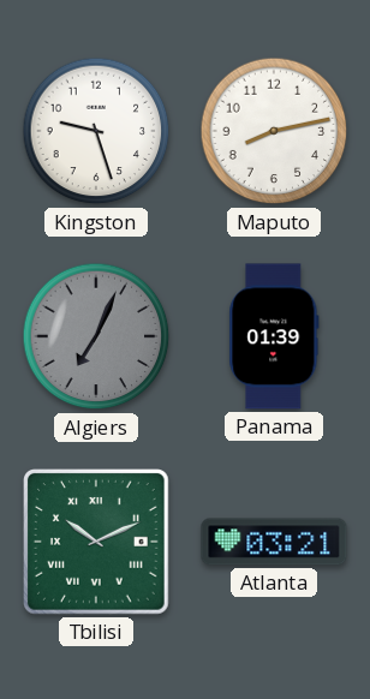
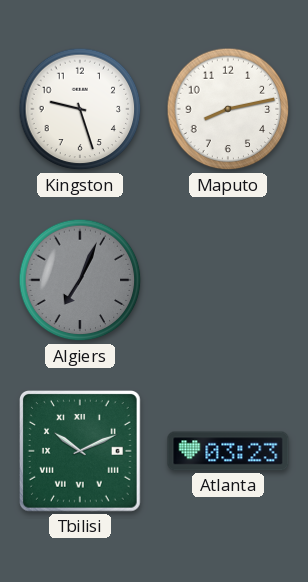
Panama: 01:39 -> none
Atlanta: 03:21 -> 03:23
